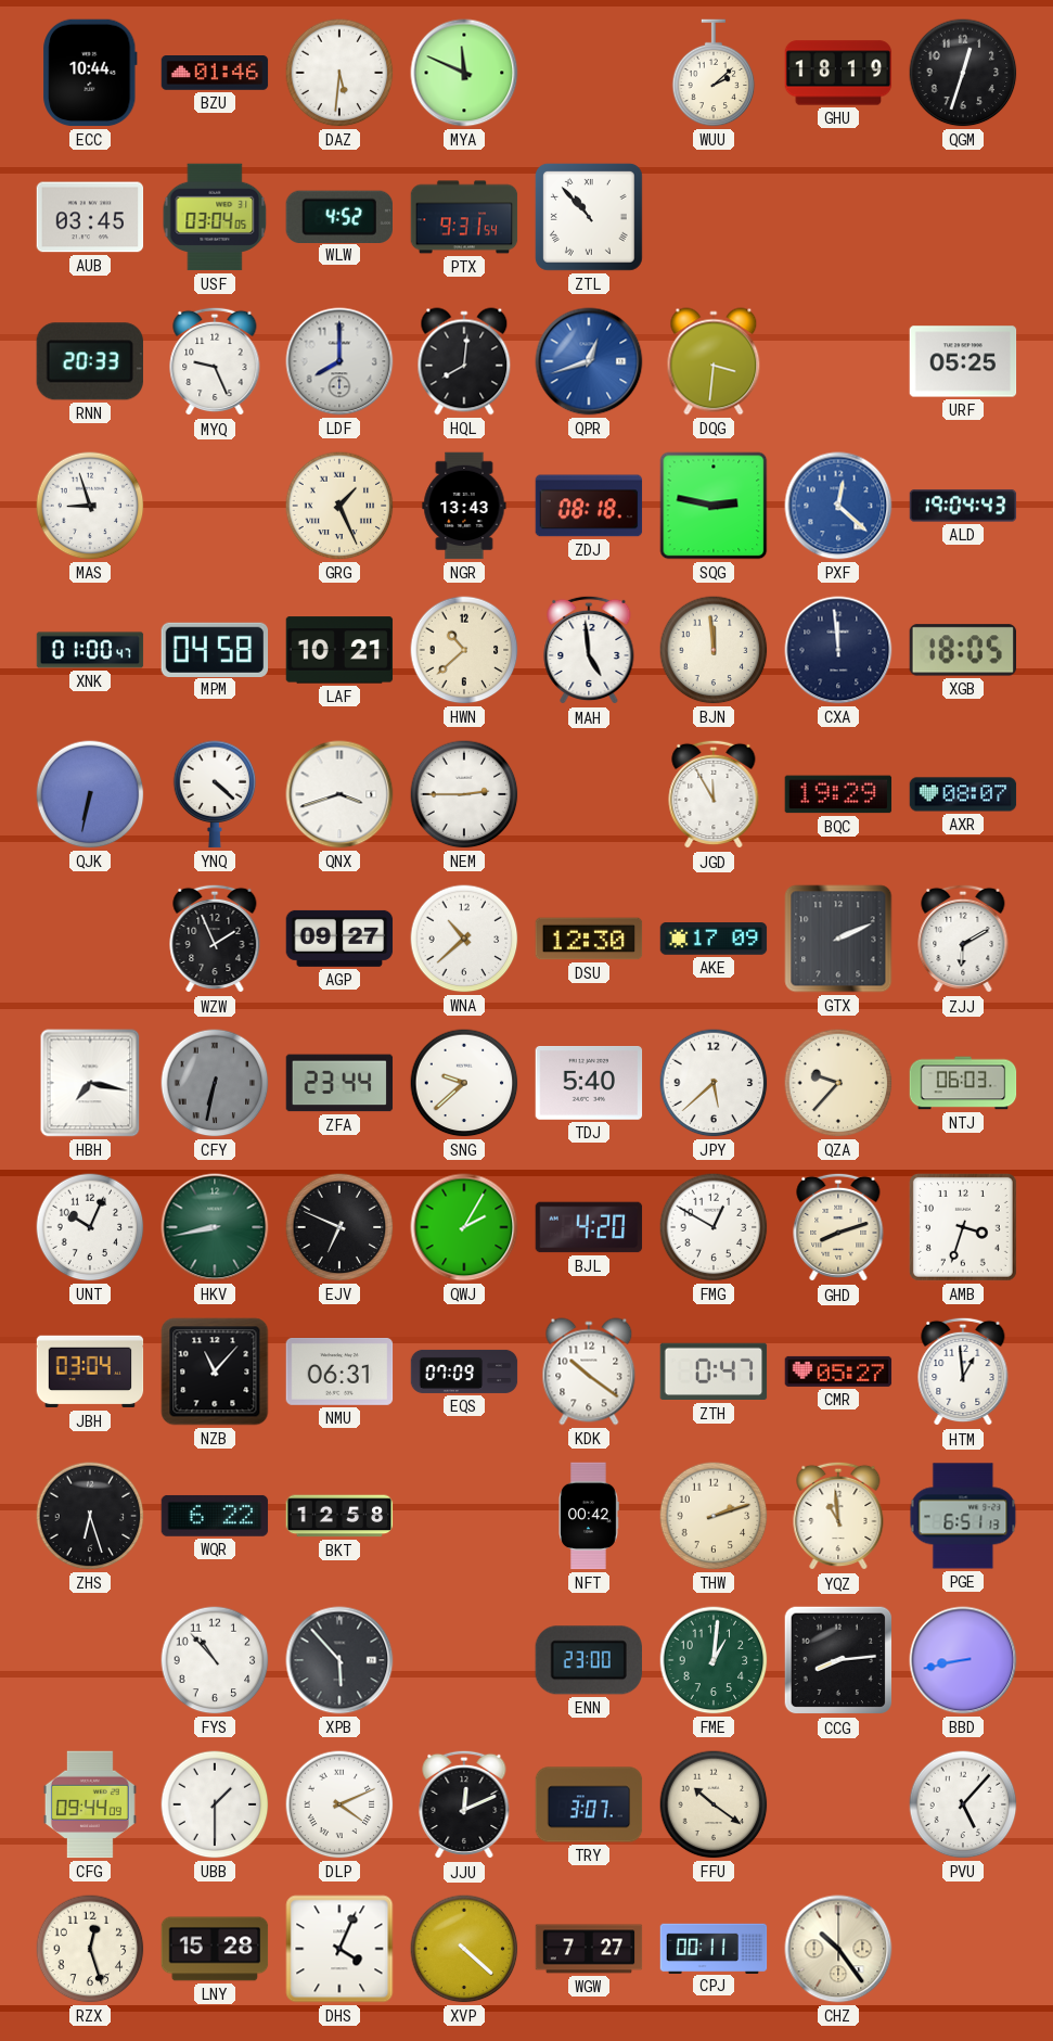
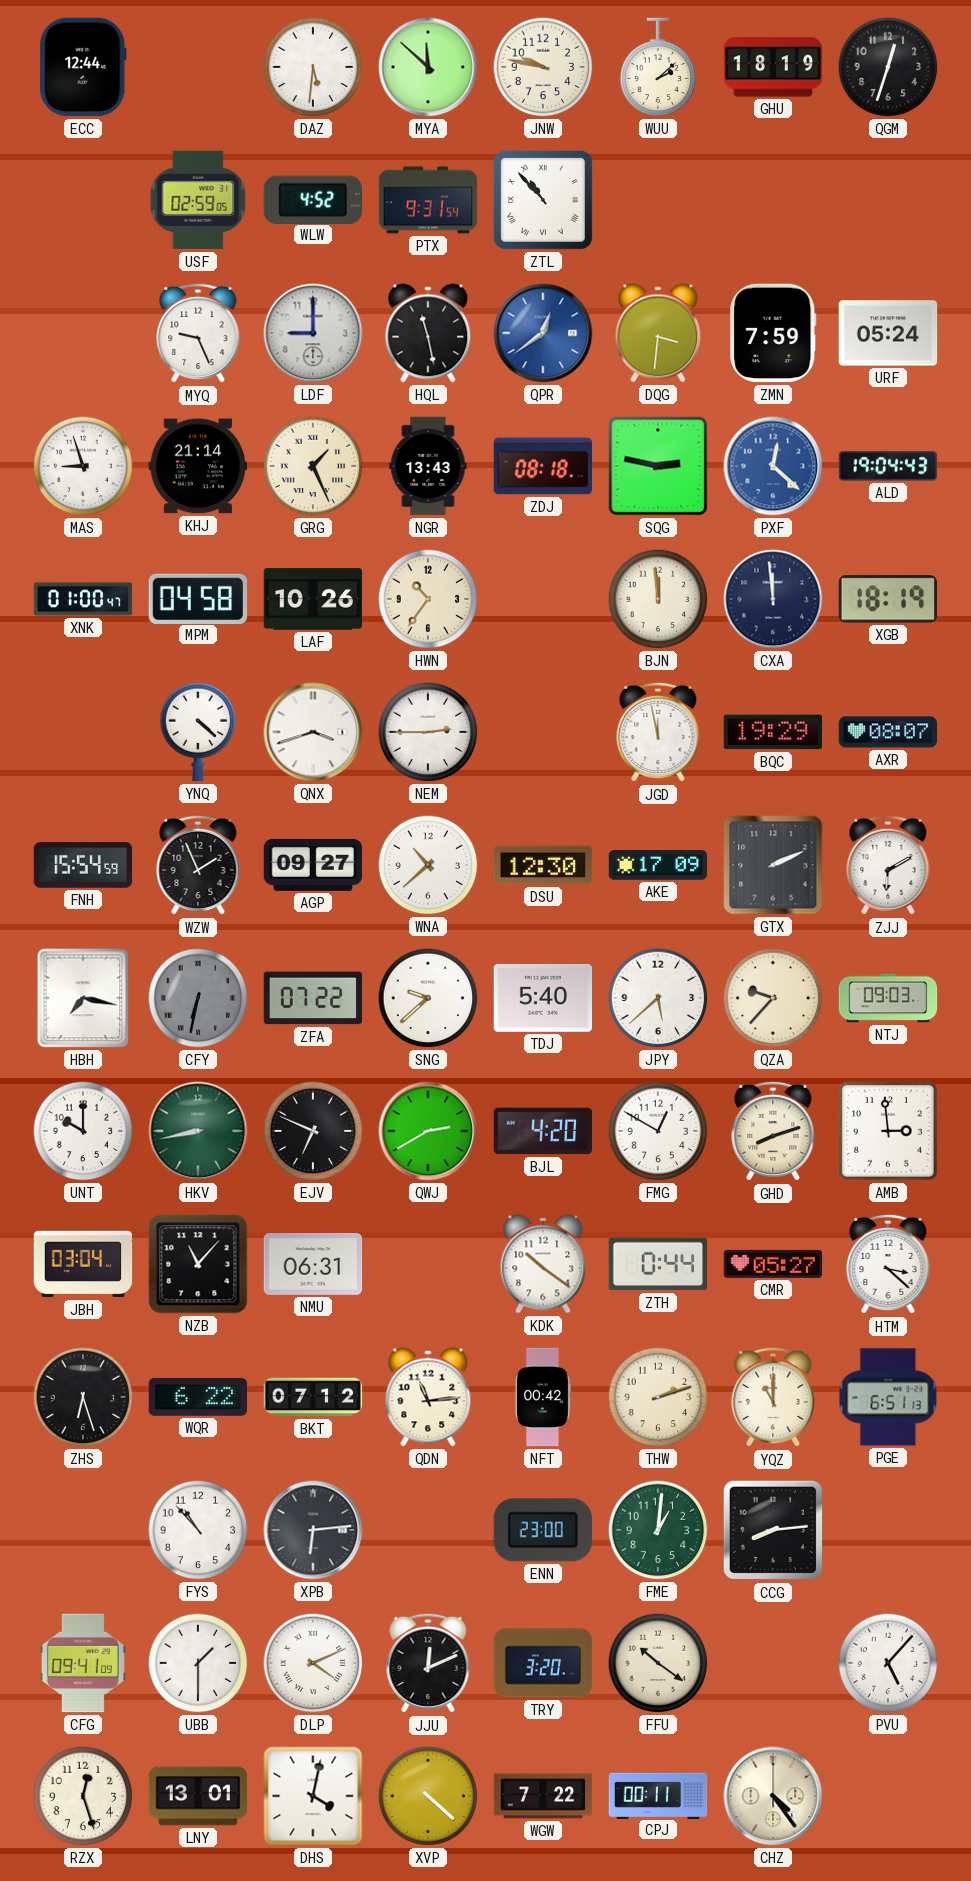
ECC: 10:44 -> 12:44
BZU: 01:46 -> none
MYA: 11:49 -> 11:52
JNW: none -> 9:47
AUB: 03:45 -> none
USF: 03:04 -> 02:59
RNN: 20:33 -> none
LDF: 8:00 -> 9:00
HQL: 8:01 -> 11:28
QPR: 12:42 -> 12:39
ZMN: none -> 7:59
URF: 05:25 -> 05:24
KHJ: none -> 21:14
LAF: 10:21 -> 10:26
HWN: 10:38 -> 10:36
MAH: 4:59 -> none
XGB: 18:05 -> 18:19
QJK: 6:32 -> none
JGD: 11:55 -> 11:58
FNH: none -> 15:54
ZFA: 23:44 -> 07:22
NTJ: 06:03 -> 09:03
UNT: 10:04 -> 10:00
QWJ: 2:05 -> 2:40
AMB: 3:33 -> 2:59
EQS: 07:09 -> none
ZTH: 0:47 -> 0:44
HTM: 12:59 -> 3:22
BKT: 12:58 -> 07:12
QDN: none -> 11:14
YQZ: 10:59 -> 11:00
XPB: 5:53 -> 6:14
BBD: 8:43 -> none
CFG: 09:44 -> 09:41
TRY: 3:07 -> 3:20
LNY: 15:28 -> 13:01
DHS: 4:04 -> 4:02
WGW: 7:27 -> 7:22
CHZ: 10:24 -> 4:24
